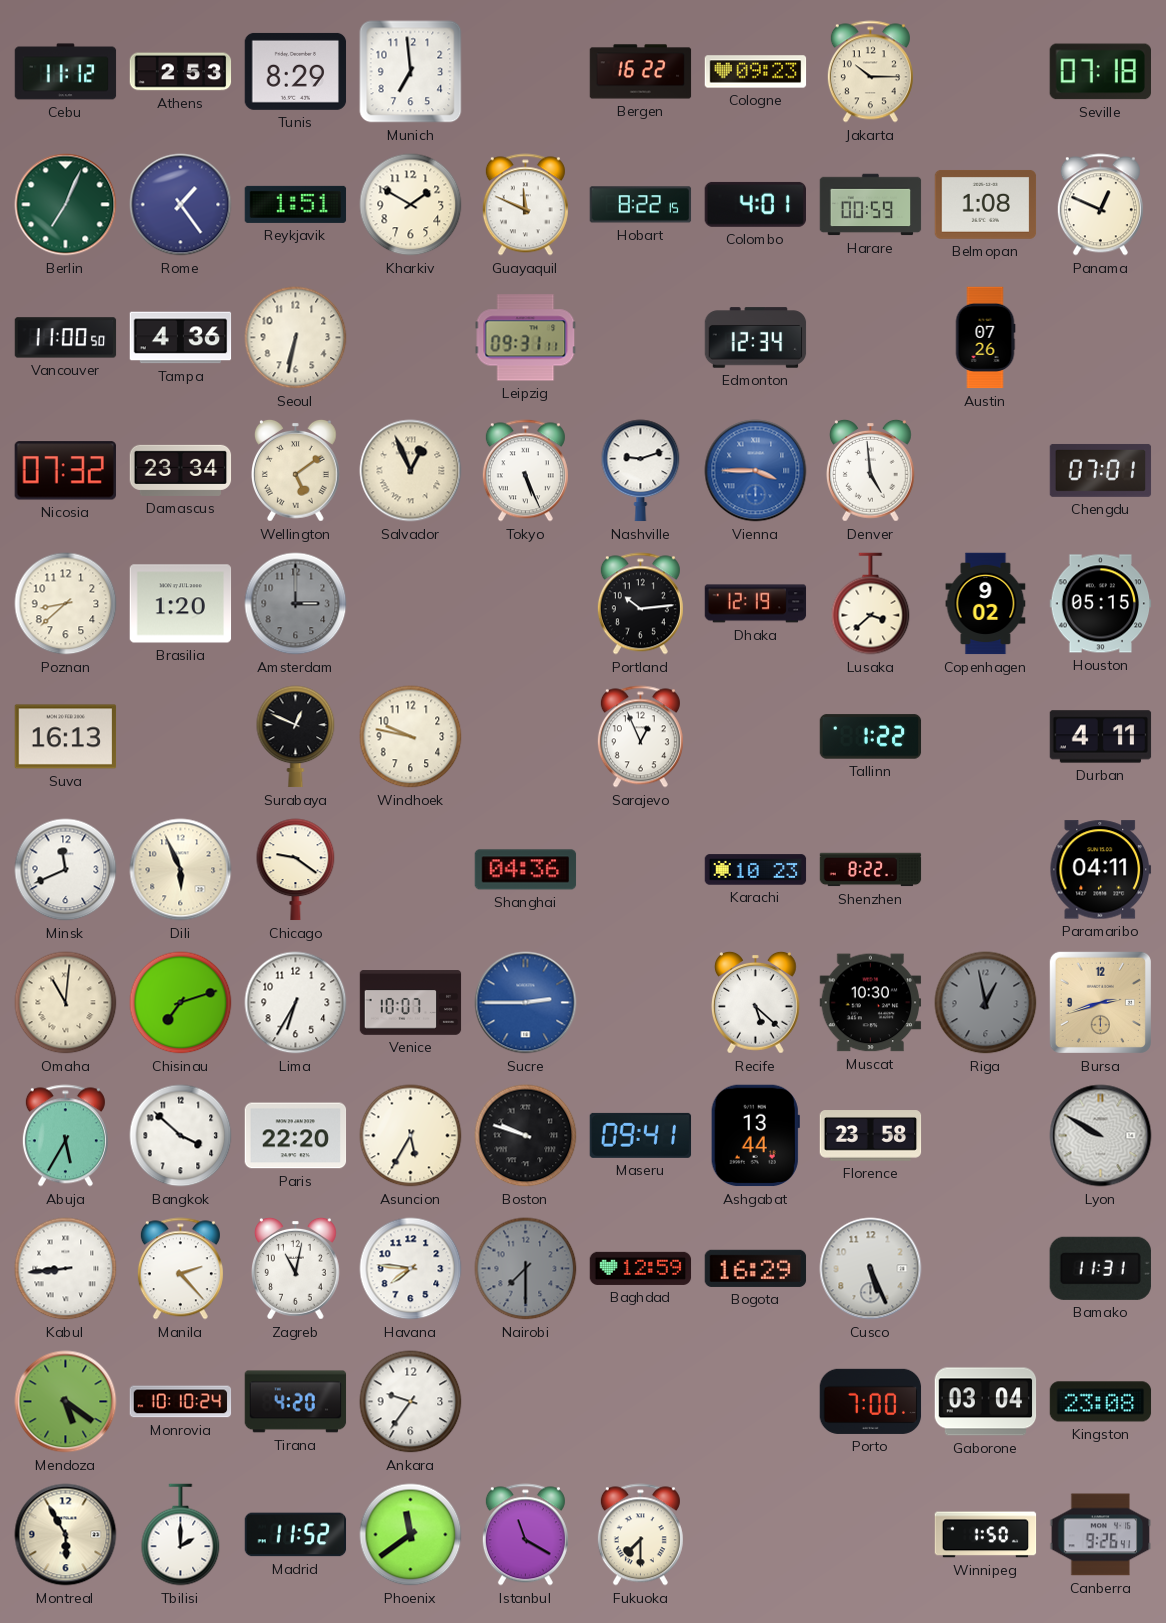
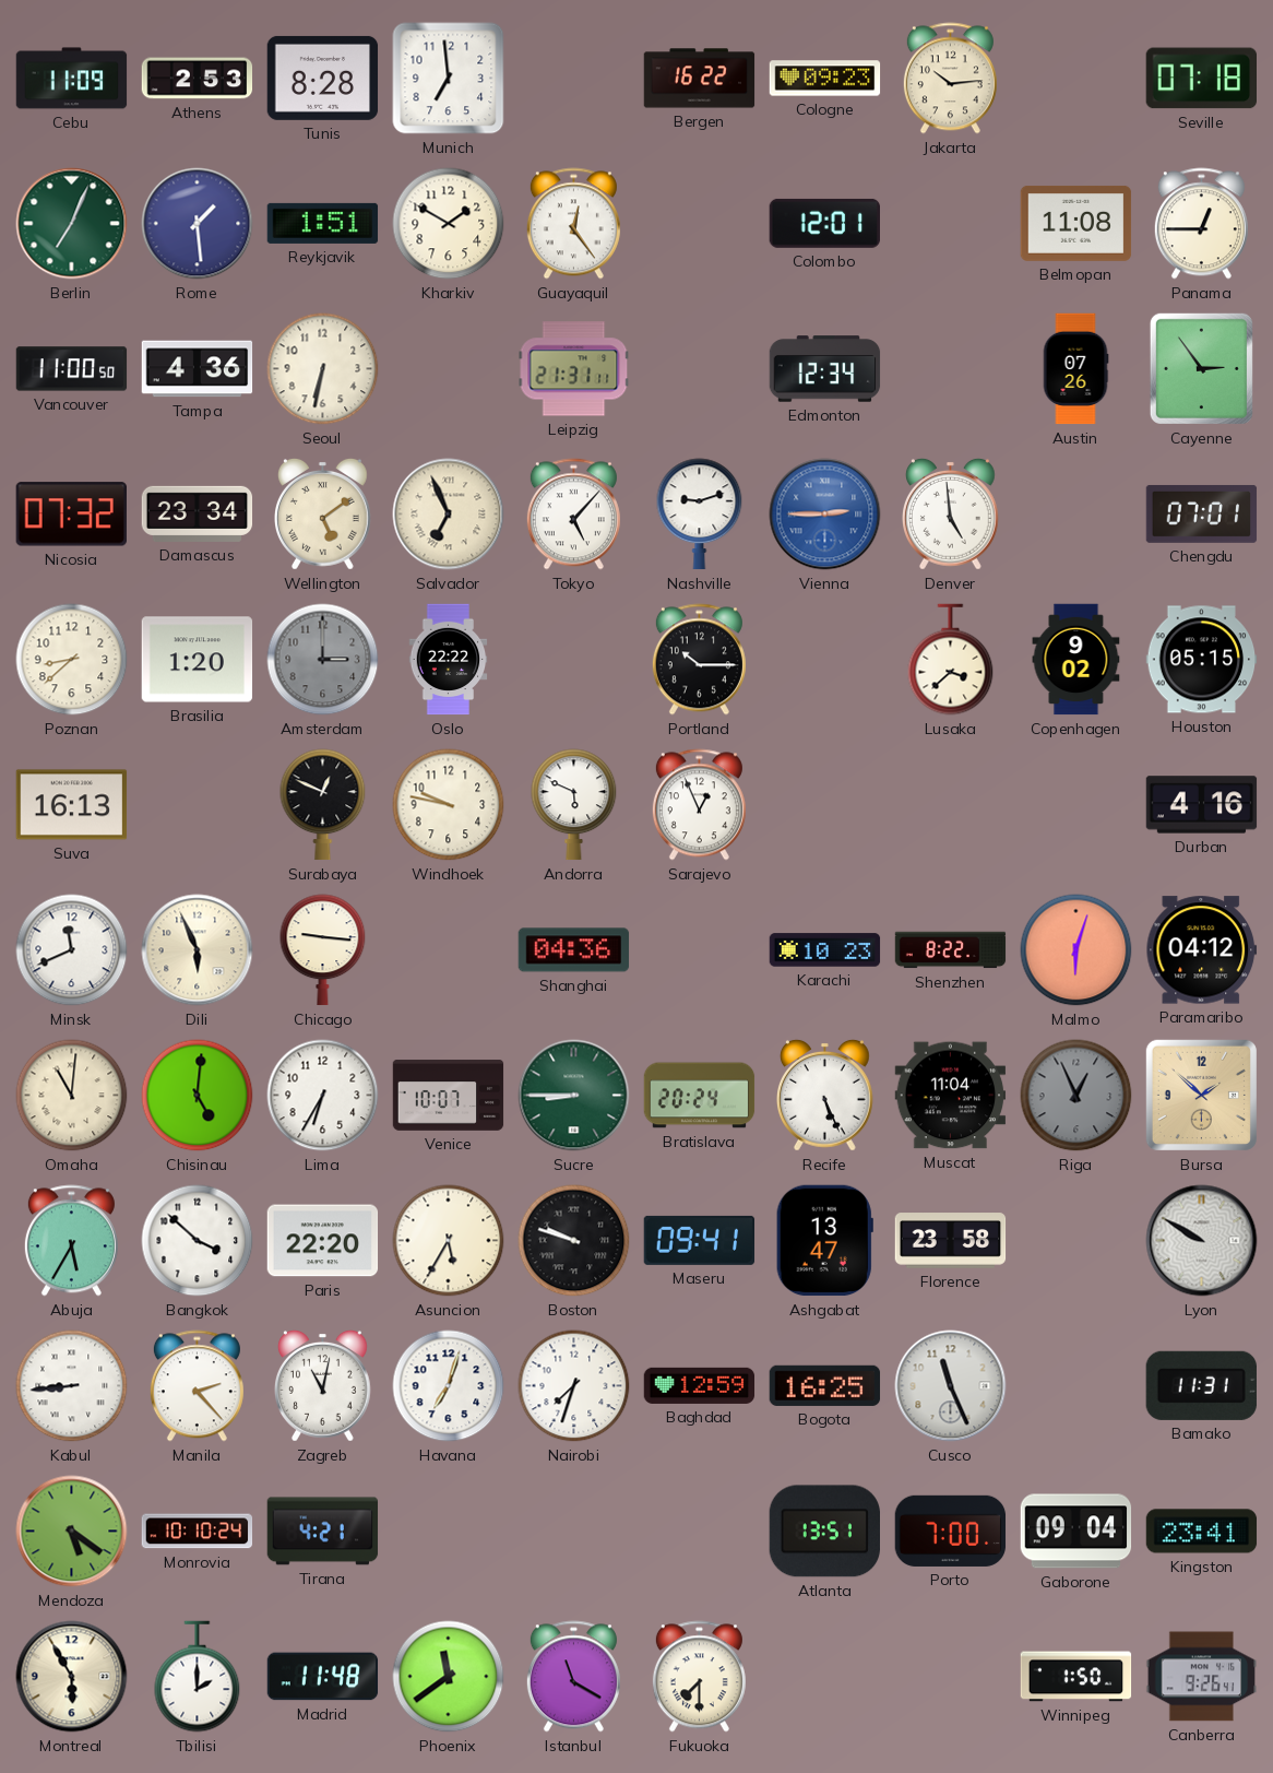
Cebu: 11:12 -> 11:09
Tunis: 8:29 -> 8:28
Jakarta: 10:15 -> 10:14
Rome: 1:24 -> 1:29
Guayaquil: 11:49 -> 12:24
Hobart: 8:22 -> none
Colombo: 4:01 -> 12:01
Harare: 00:59 -> none
Belmopan: 1:08 -> 11:08
Panama: 12:49 -> 12:45
Leipzig: 09:31 -> 21:31
Cayenne: none -> 2:54
Salvador: 12:56 -> 6:56
Tokyo: 5:26 -> 5:07
Vienna: 3:45 -> 2:45
Oslo: none -> 22:22
Portland: 10:14 -> 10:15
Dhaka: 12:19 -> none
Andorra: none -> 5:49
Tallinn: 1:22 -> none
Durban: 4:11 -> 4:16
Chicago: 9:21 -> 9:16
Malmo: none -> 6:03
Paramaribo: 04:11 -> 04:12
Chisinau: 7:12 -> 5:01
Sucre: 2:45 -> 8:45
Sucre dial: blue -> green
Bratislava: none -> 20:24
Recife: 5:22 -> 5:26
Muscat: 10:30 -> 11:04
Riga: 12:58 -> 12:56
Bursa: 2:42 -> 1:52
Ashgabat: 13:44 -> 13:47
Havana: 7:46 -> 7:03
Nairobi: 7:30 -> 7:33
Nairobi dial: grey -> white
Bogota: 16:29 -> 16:25
Cusco: 5:26 -> 11:26
Tirana: 4:20 -> 4:21
Ankara: 9:36 -> none
Atlanta: none -> 13:51
Gaborone: 03:04 -> 09:04
Kingston: 23:08 -> 23:41
Madrid: 11:52 -> 11:48
